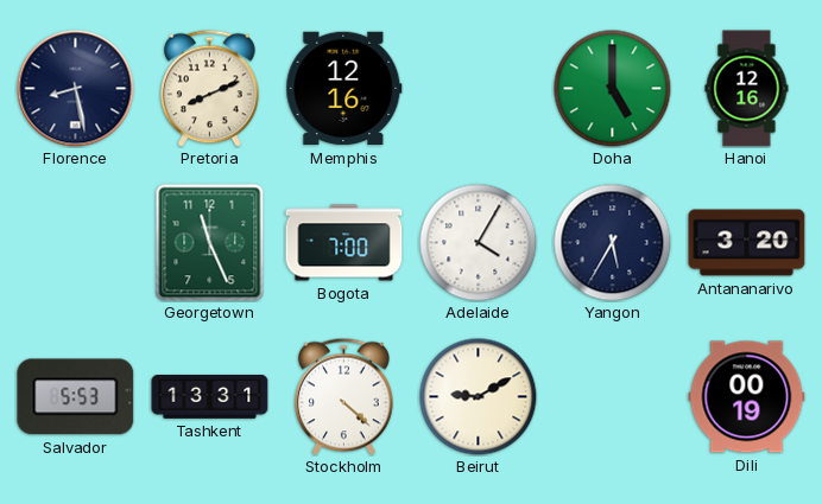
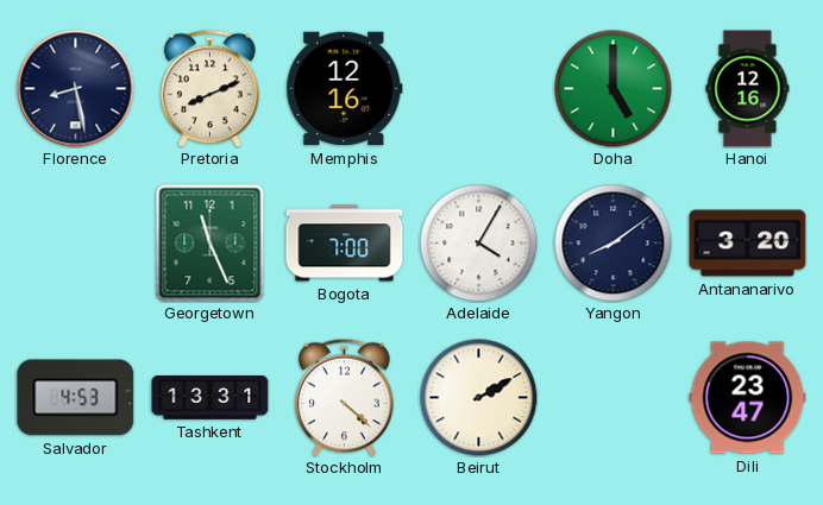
Yangon: 5:35 -> 8:09
Salvador: 5:53 -> 4:53
Beirut: 9:10 -> 2:10
Dili: 00:19 -> 23:47
